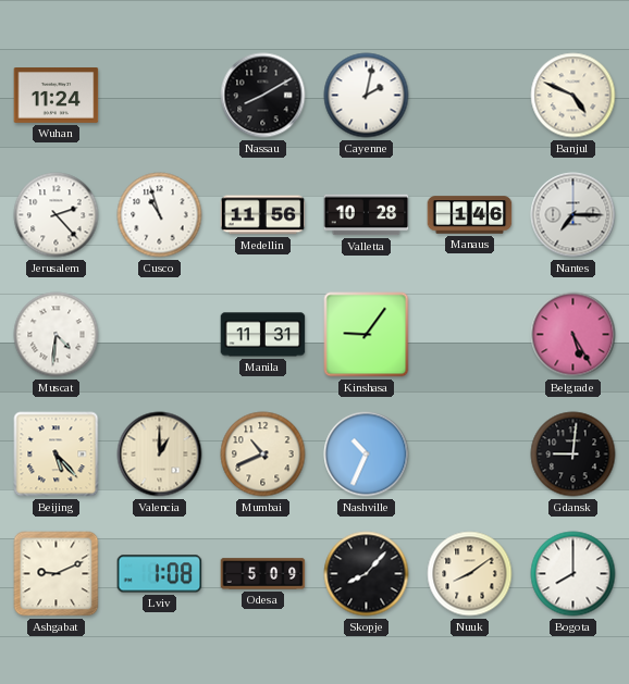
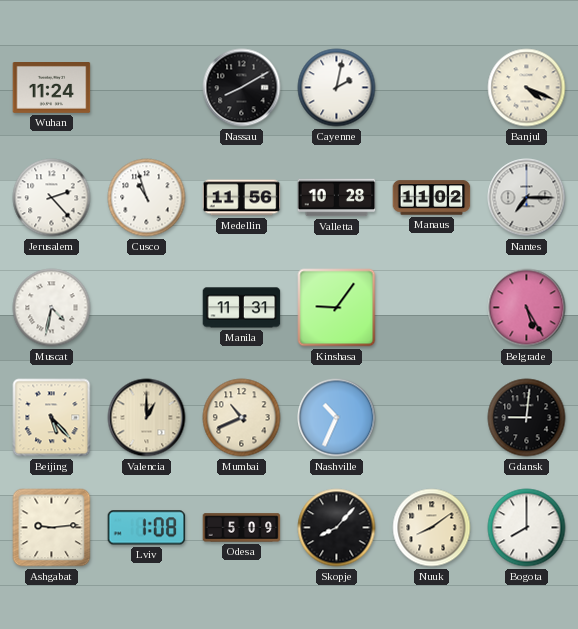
Banjul: 4:49 -> 4:19
Manaus: 1:46 -> 11:02
Muscat: 4:31 -> 4:32
Ashgabat: 9:11 -> 9:14
